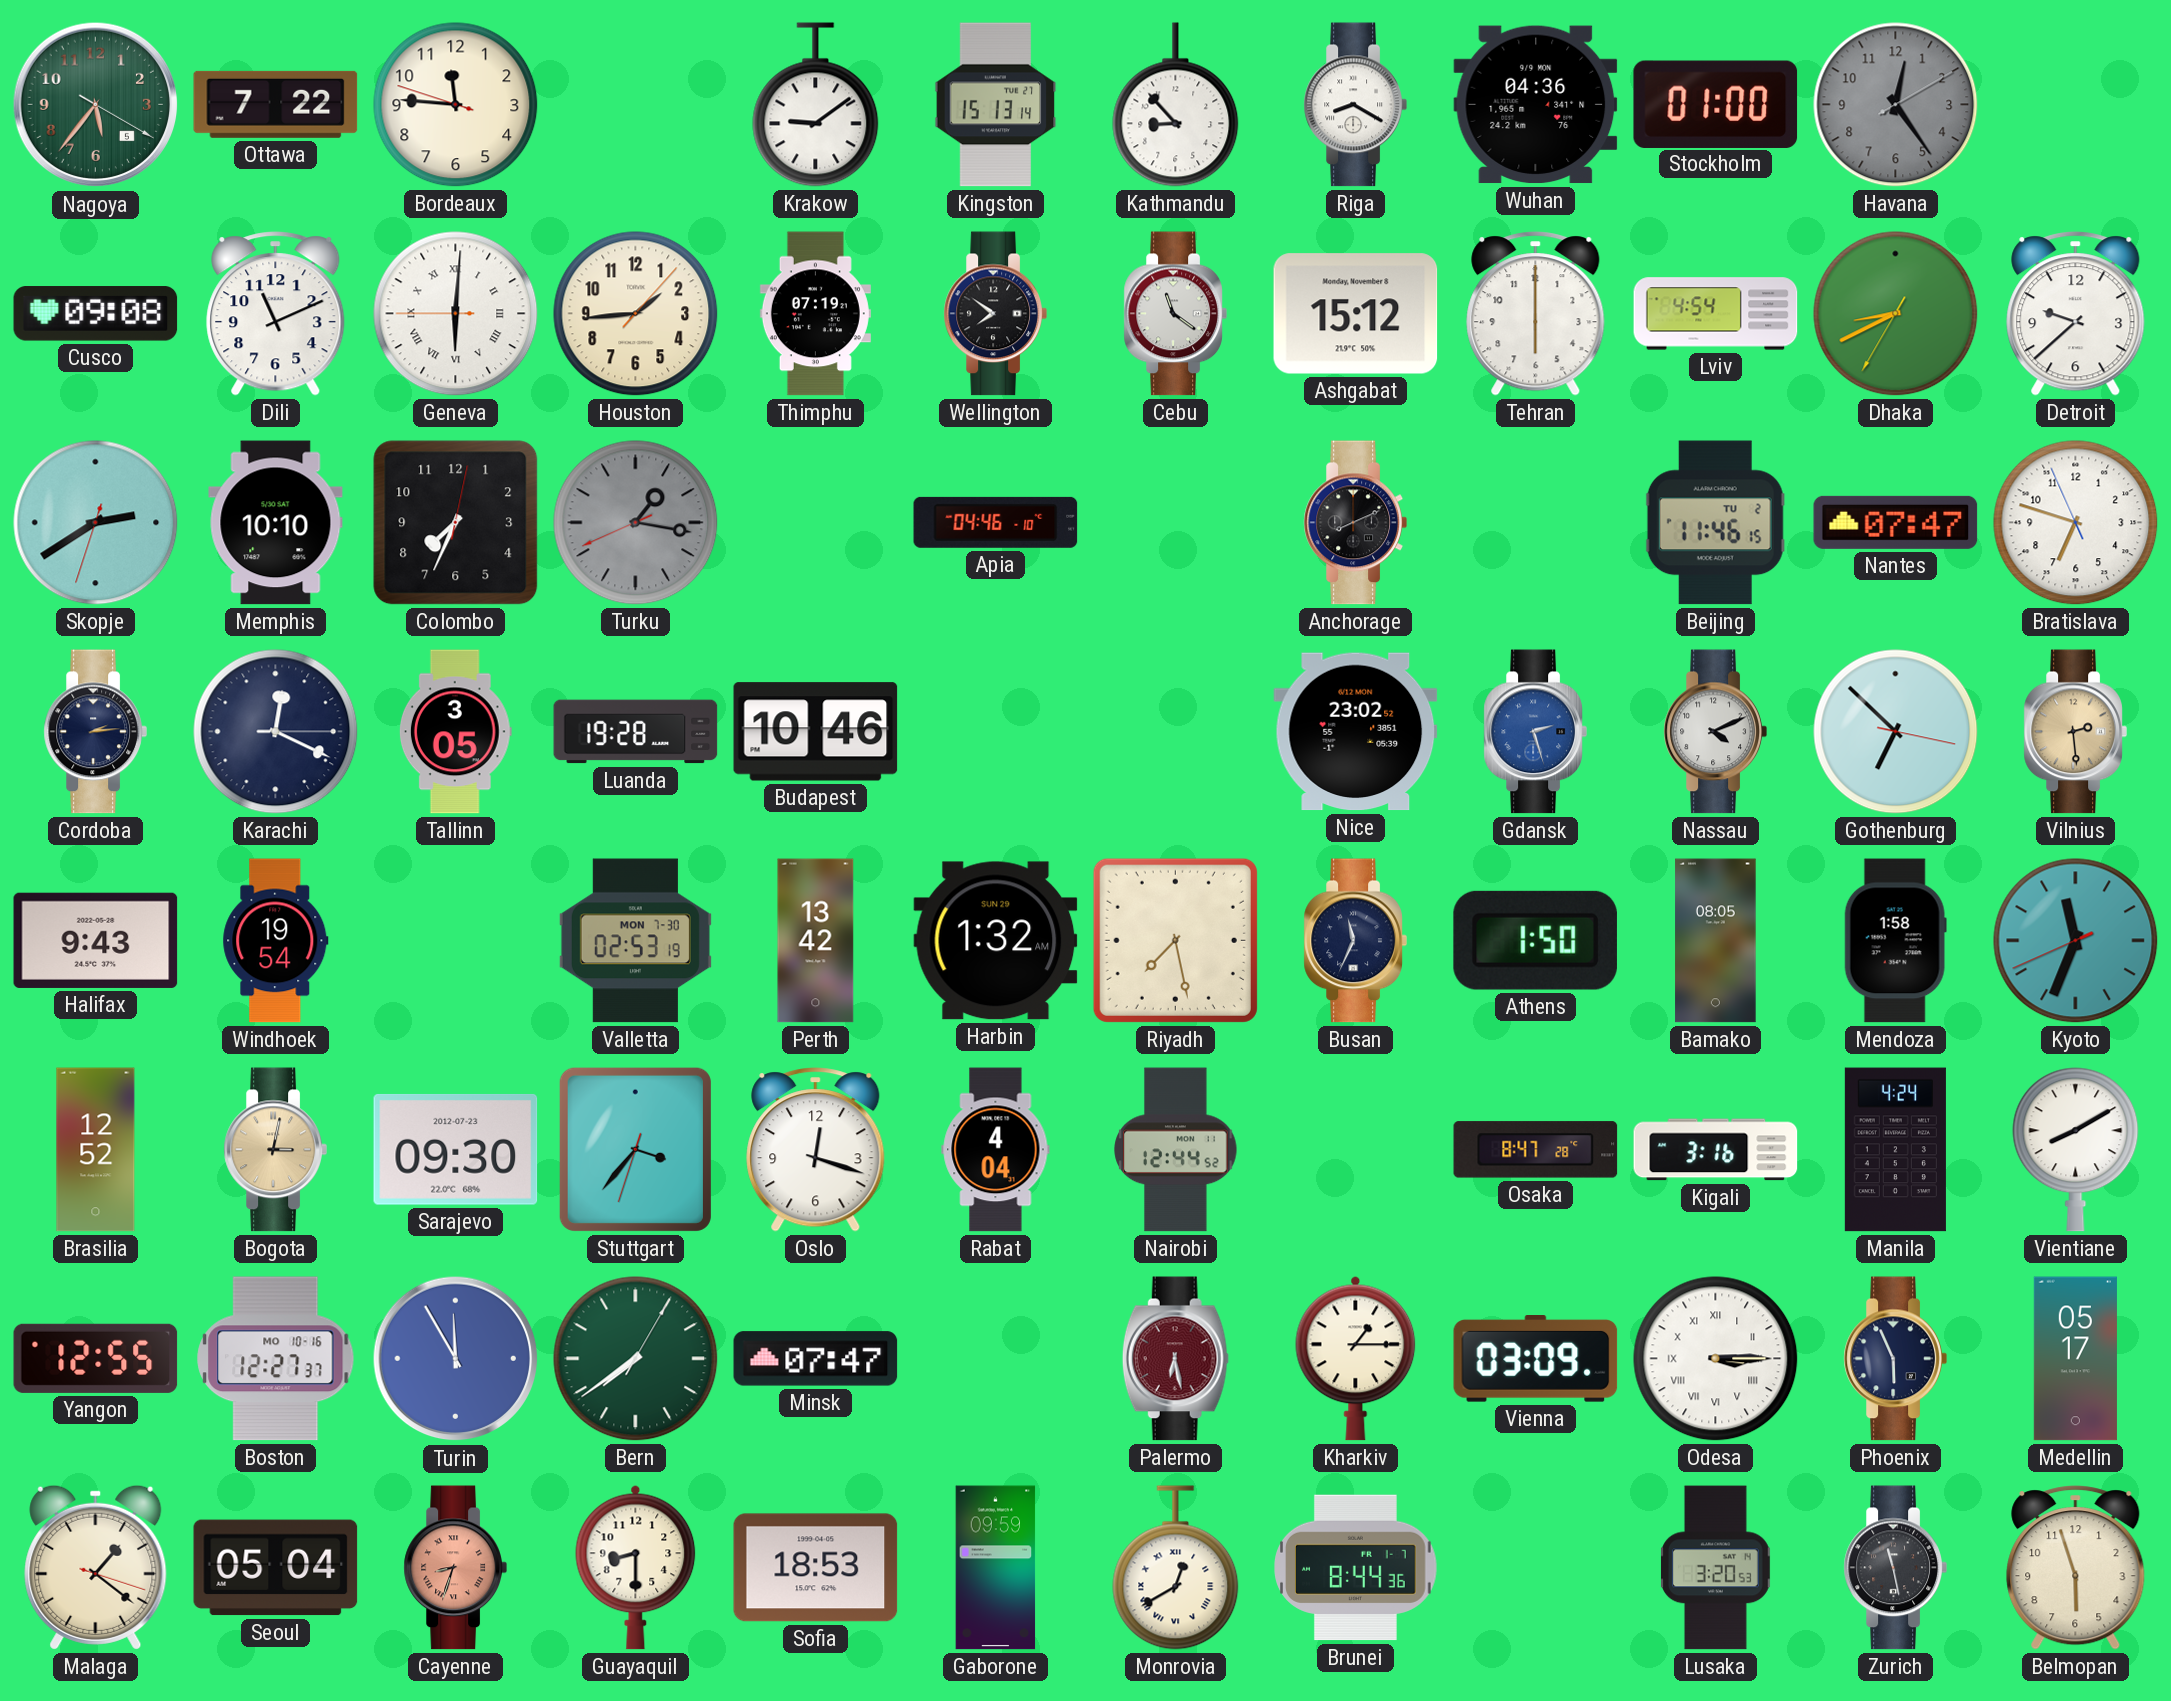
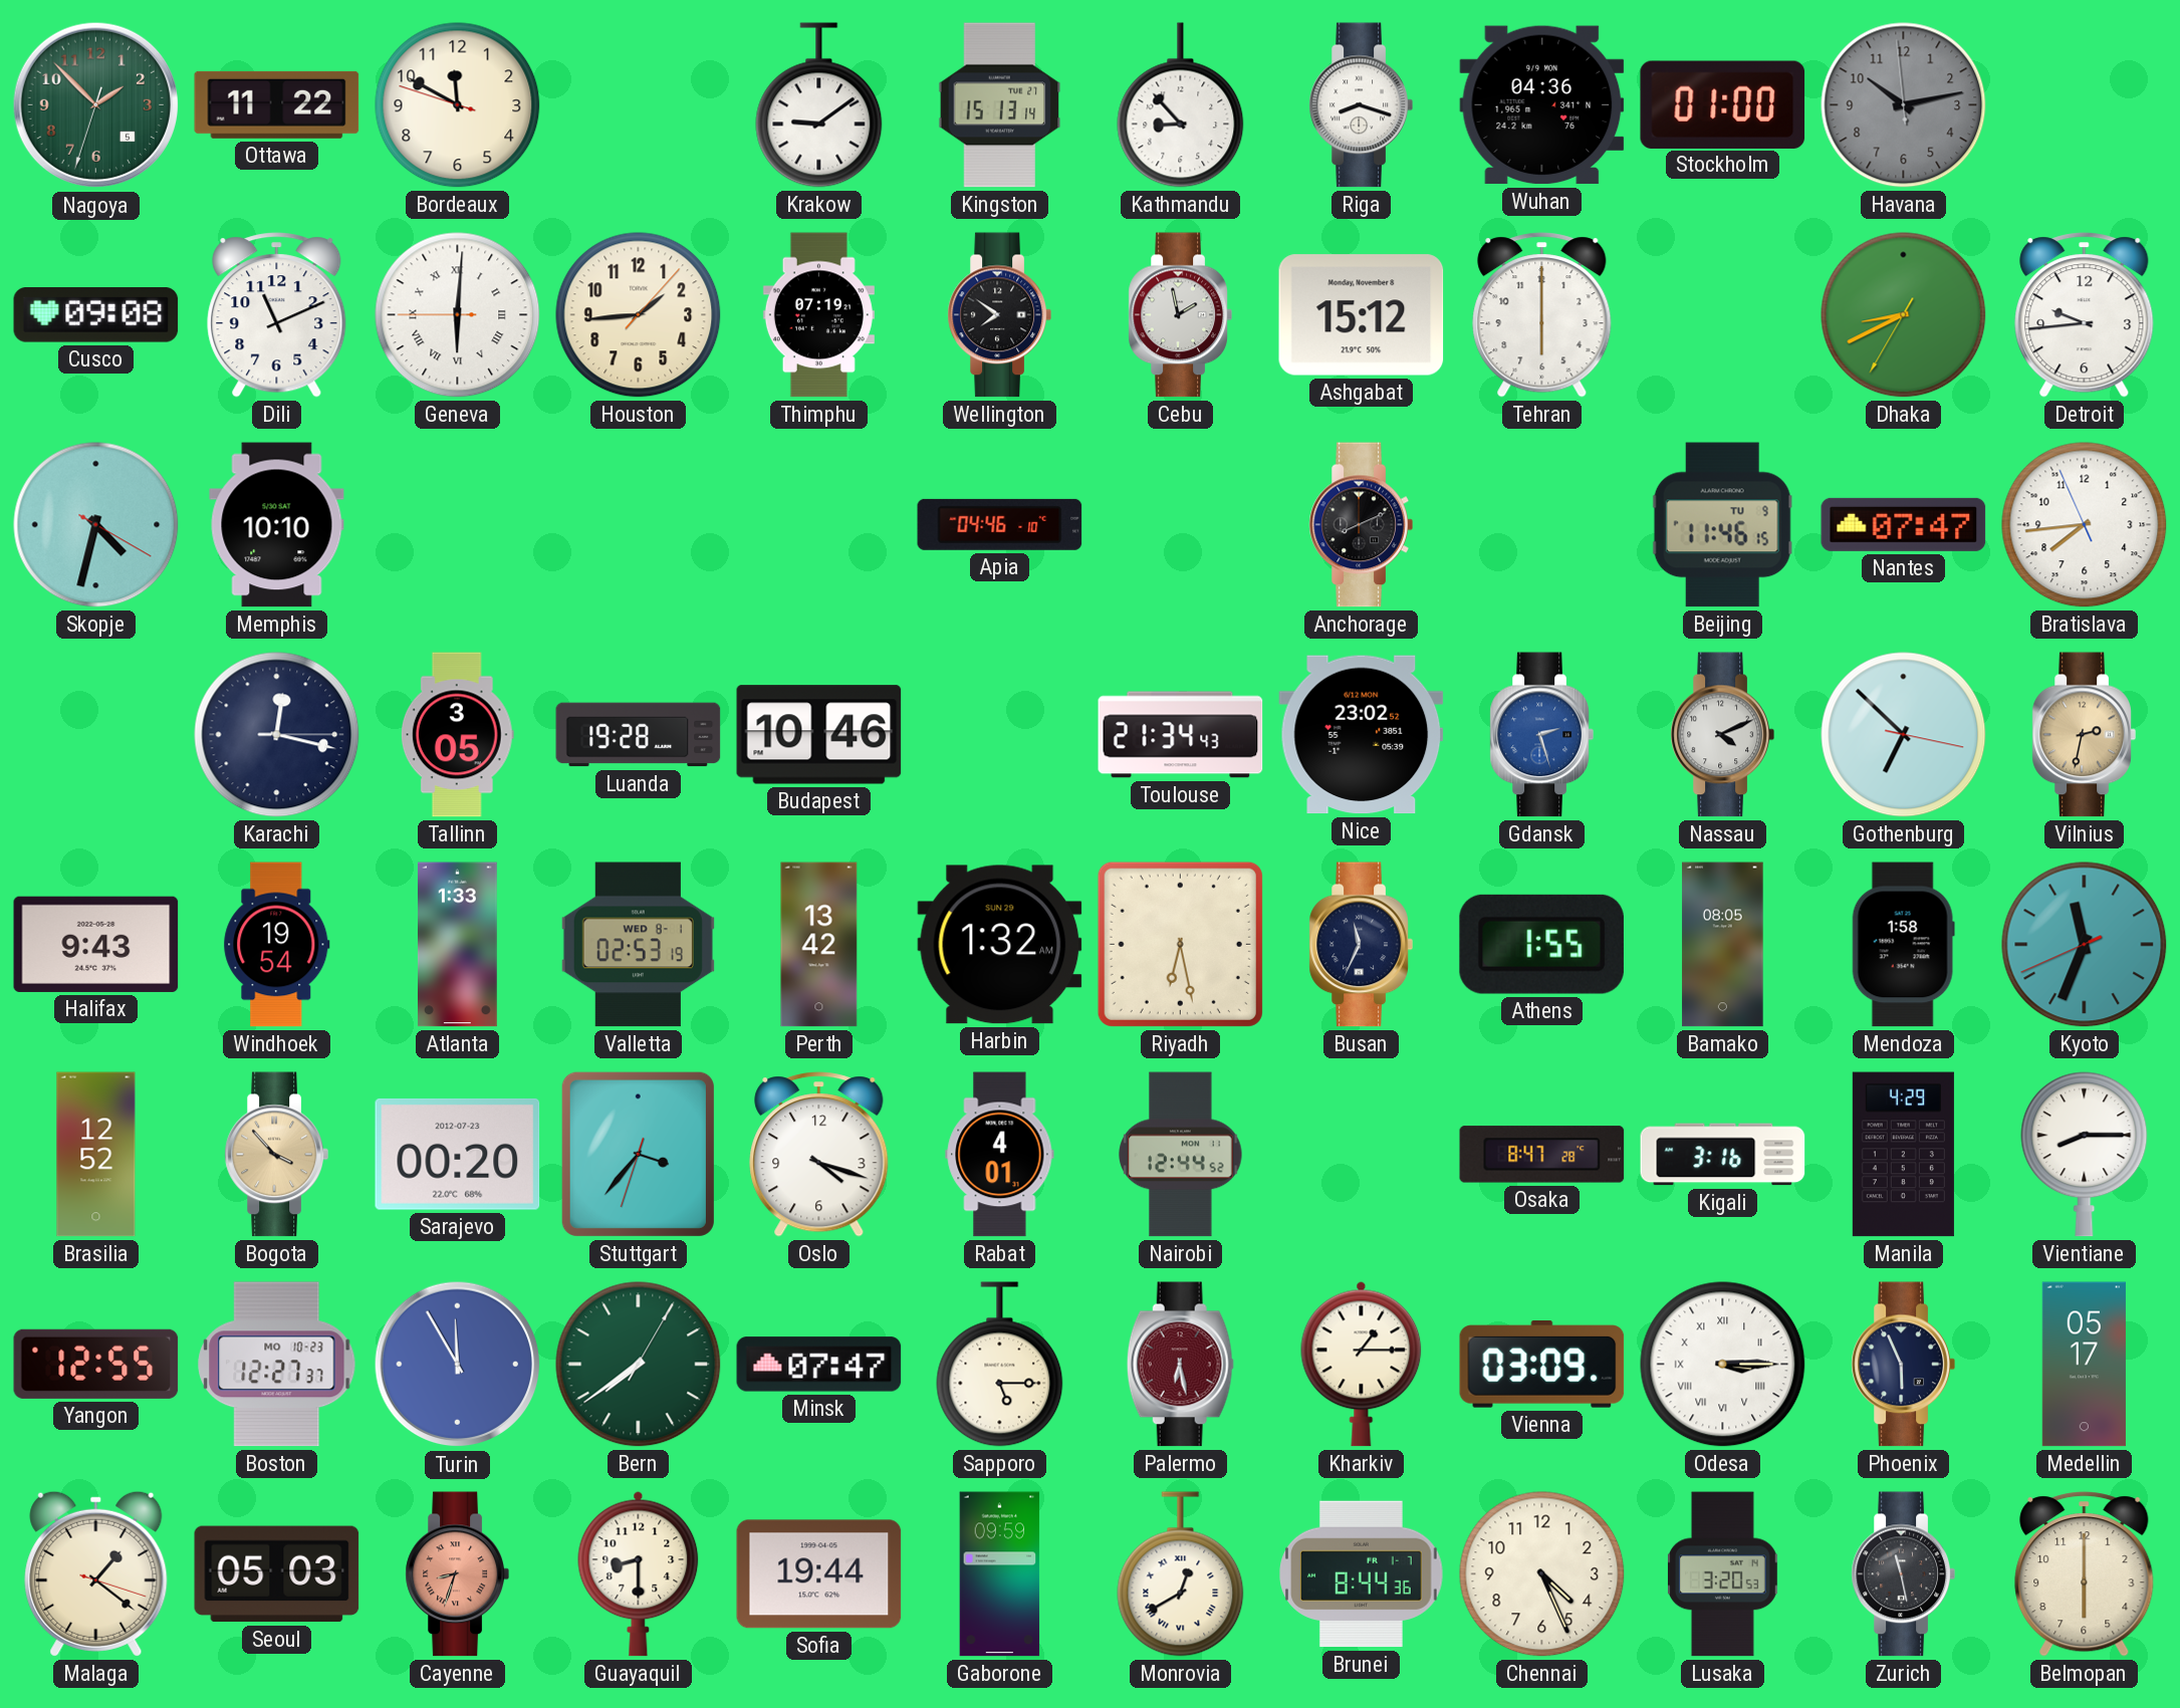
Nagoya: 5:36 -> 1:52
Ottawa: 7:22 -> 11:22
Bordeaux: 11:45 -> 11:49
Riga: 8:20 -> 8:18
Havana: 12:24 -> 10:12
Cebu: 11:21 -> 1:58
Lviv: 4:54 -> none
Detroit: 9:38 -> 9:44
Skopje: 2:39 -> 4:32
Colombo: 7:34 -> none
Turku: 1:16 -> none
Beijing date: TU 2 -> TU 9
Bratislava: 6:47 -> 7:43
Cordoba: 2:14 -> none
Karachi: 12:19 -> 12:17
Toulouse: none -> 21:34
Vilnius: 2:29 -> 2:32
Atlanta: none -> 1:33
Valletta date: MON 7-30 -> WED 8-1
Riyadh: 7:28 -> 6:28
Athens: 1:50 -> 1:55
Bogota: 3:02 -> 3:53
Sarajevo: 09:30 -> 00:20
Oslo: 12:18 -> 4:18
Rabat: 4:04 -> 4:01
Manila: 4:24 -> 4:29
Vientiane: 8:10 -> 8:15
Boston date: MO 10-16 -> MO 10-23
Sapporo: none -> 5:15
Seoul: 05:04 -> 05:03
Sofia: 18:53 -> 19:44
Chennai: none -> 4:26
Belmopan: 5:57 -> 6:00
